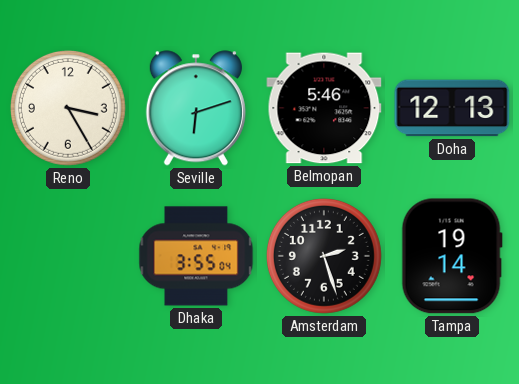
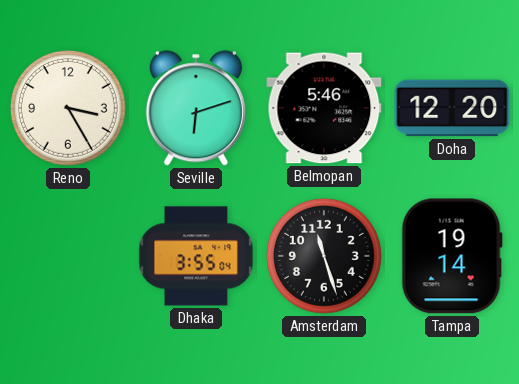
Doha: 12:13 -> 12:20
Amsterdam: 2:27 -> 11:27
